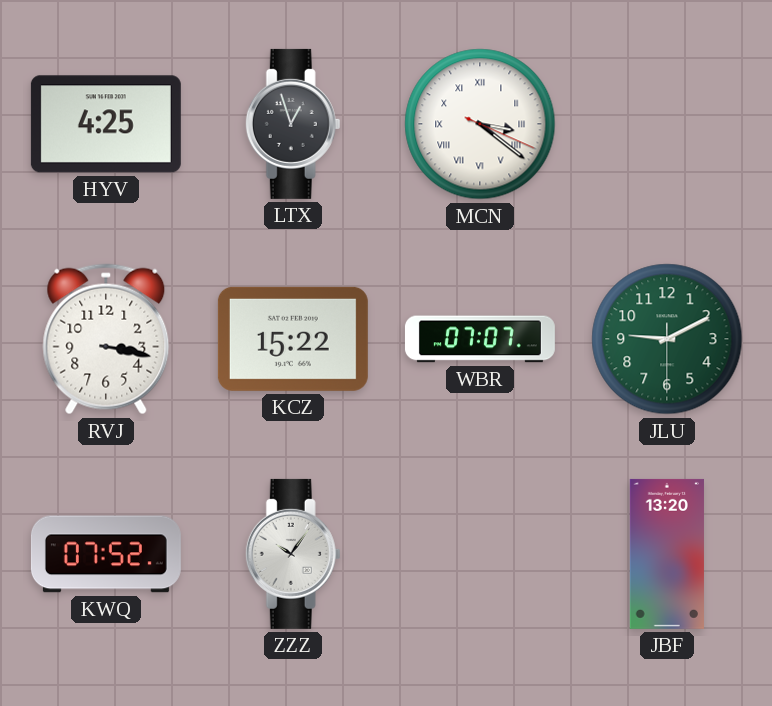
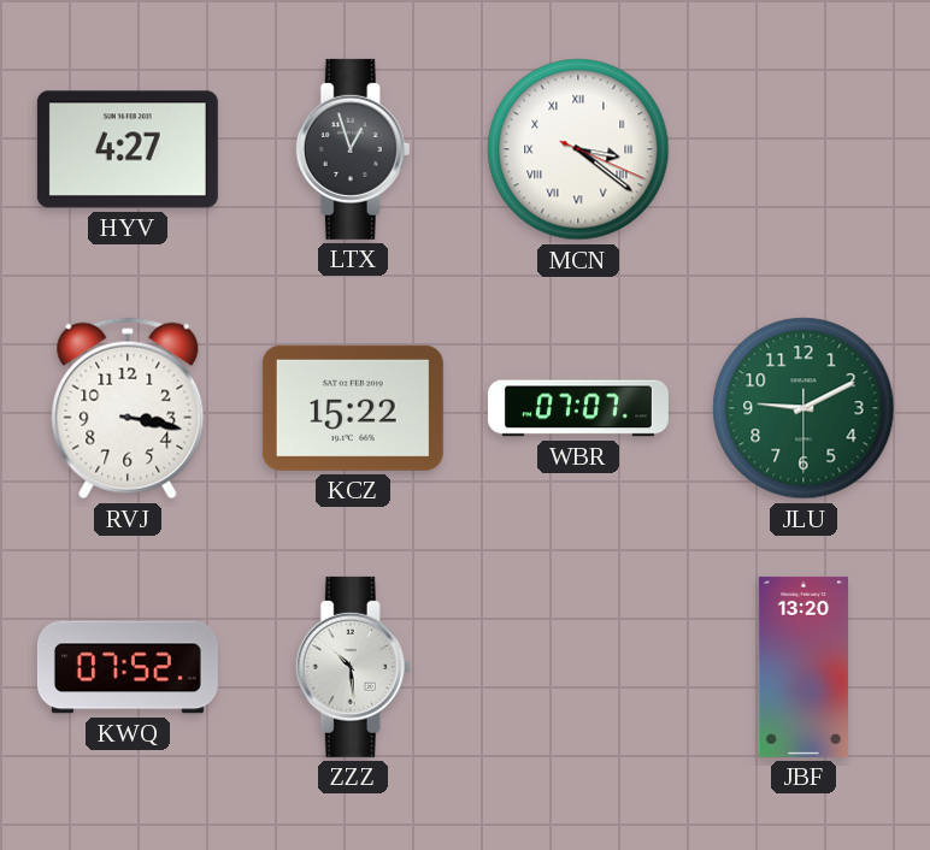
HYV: 4:25 -> 4:27
ZZZ: 10:06 -> 10:29
